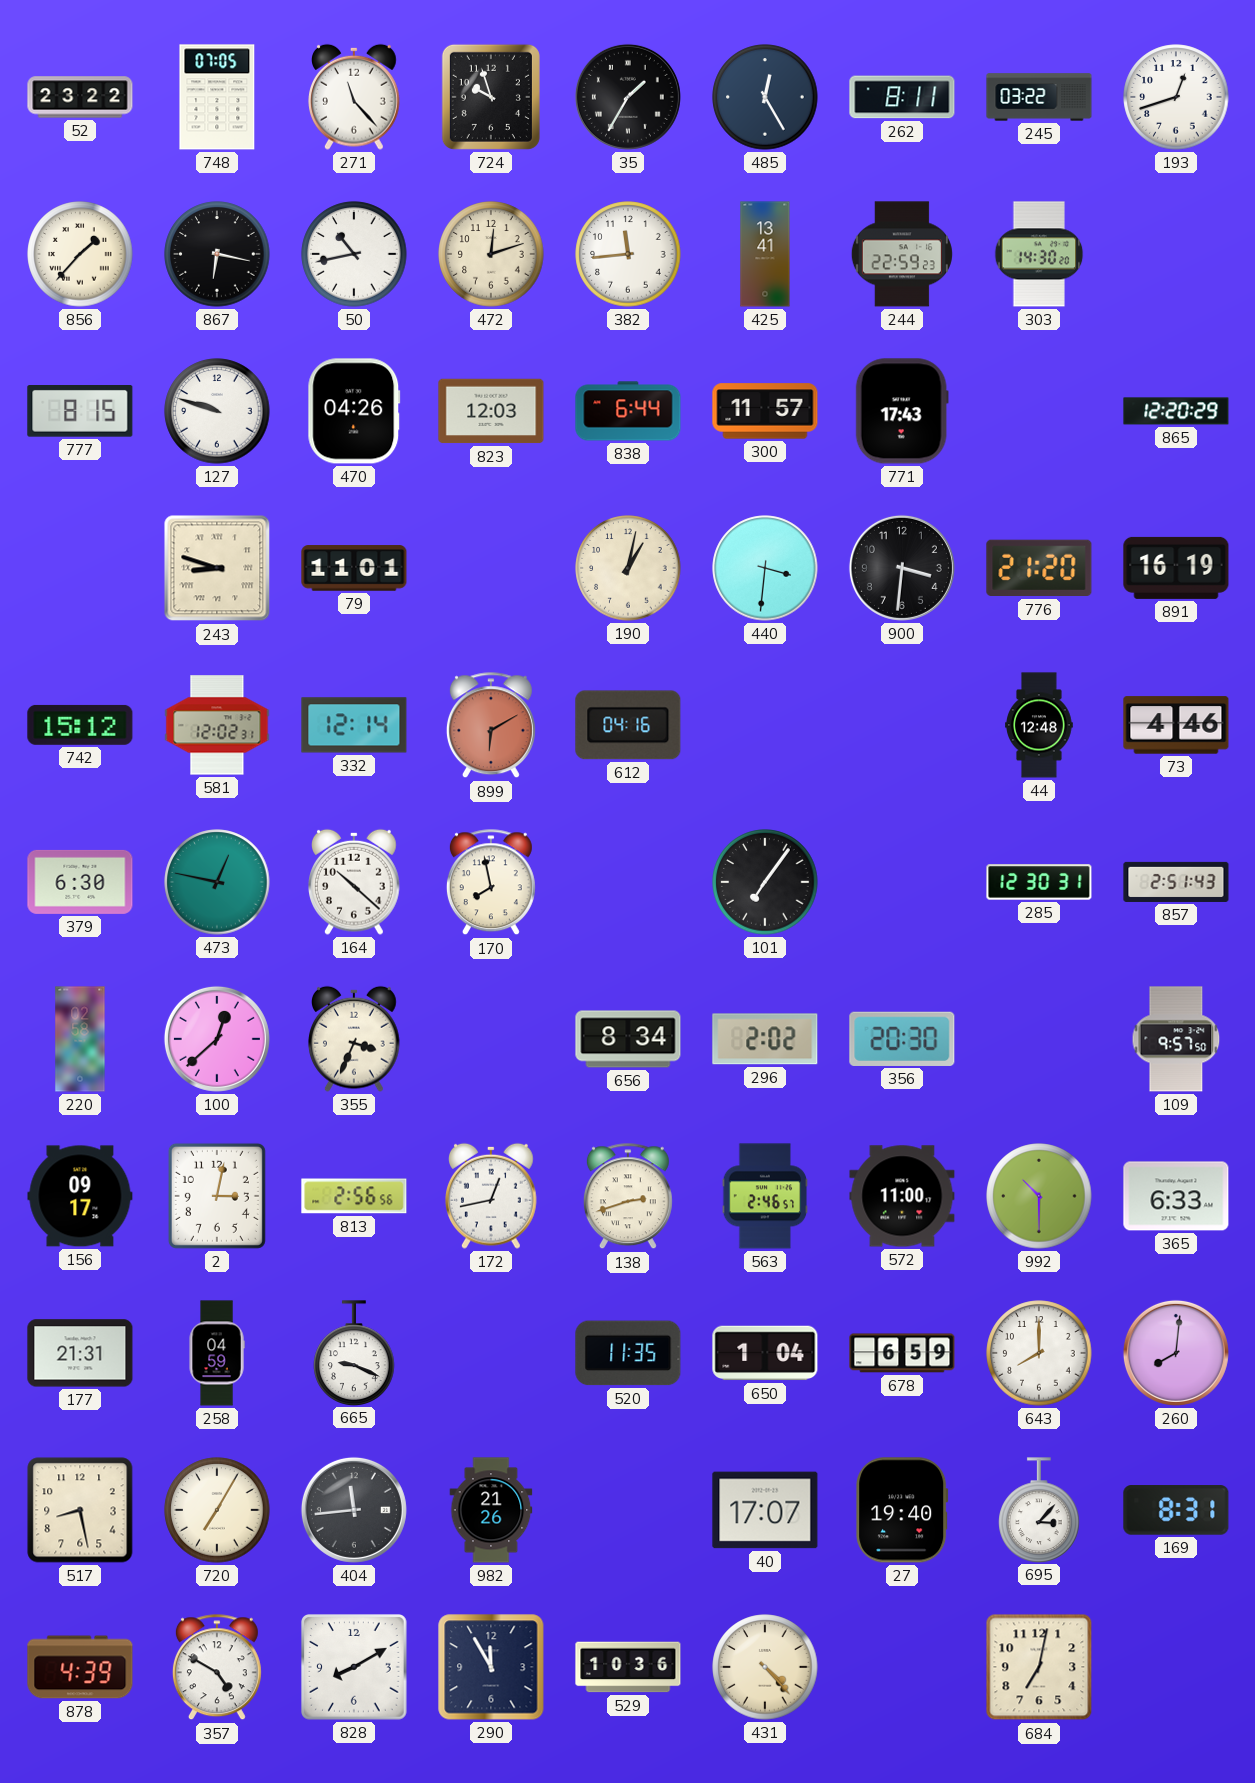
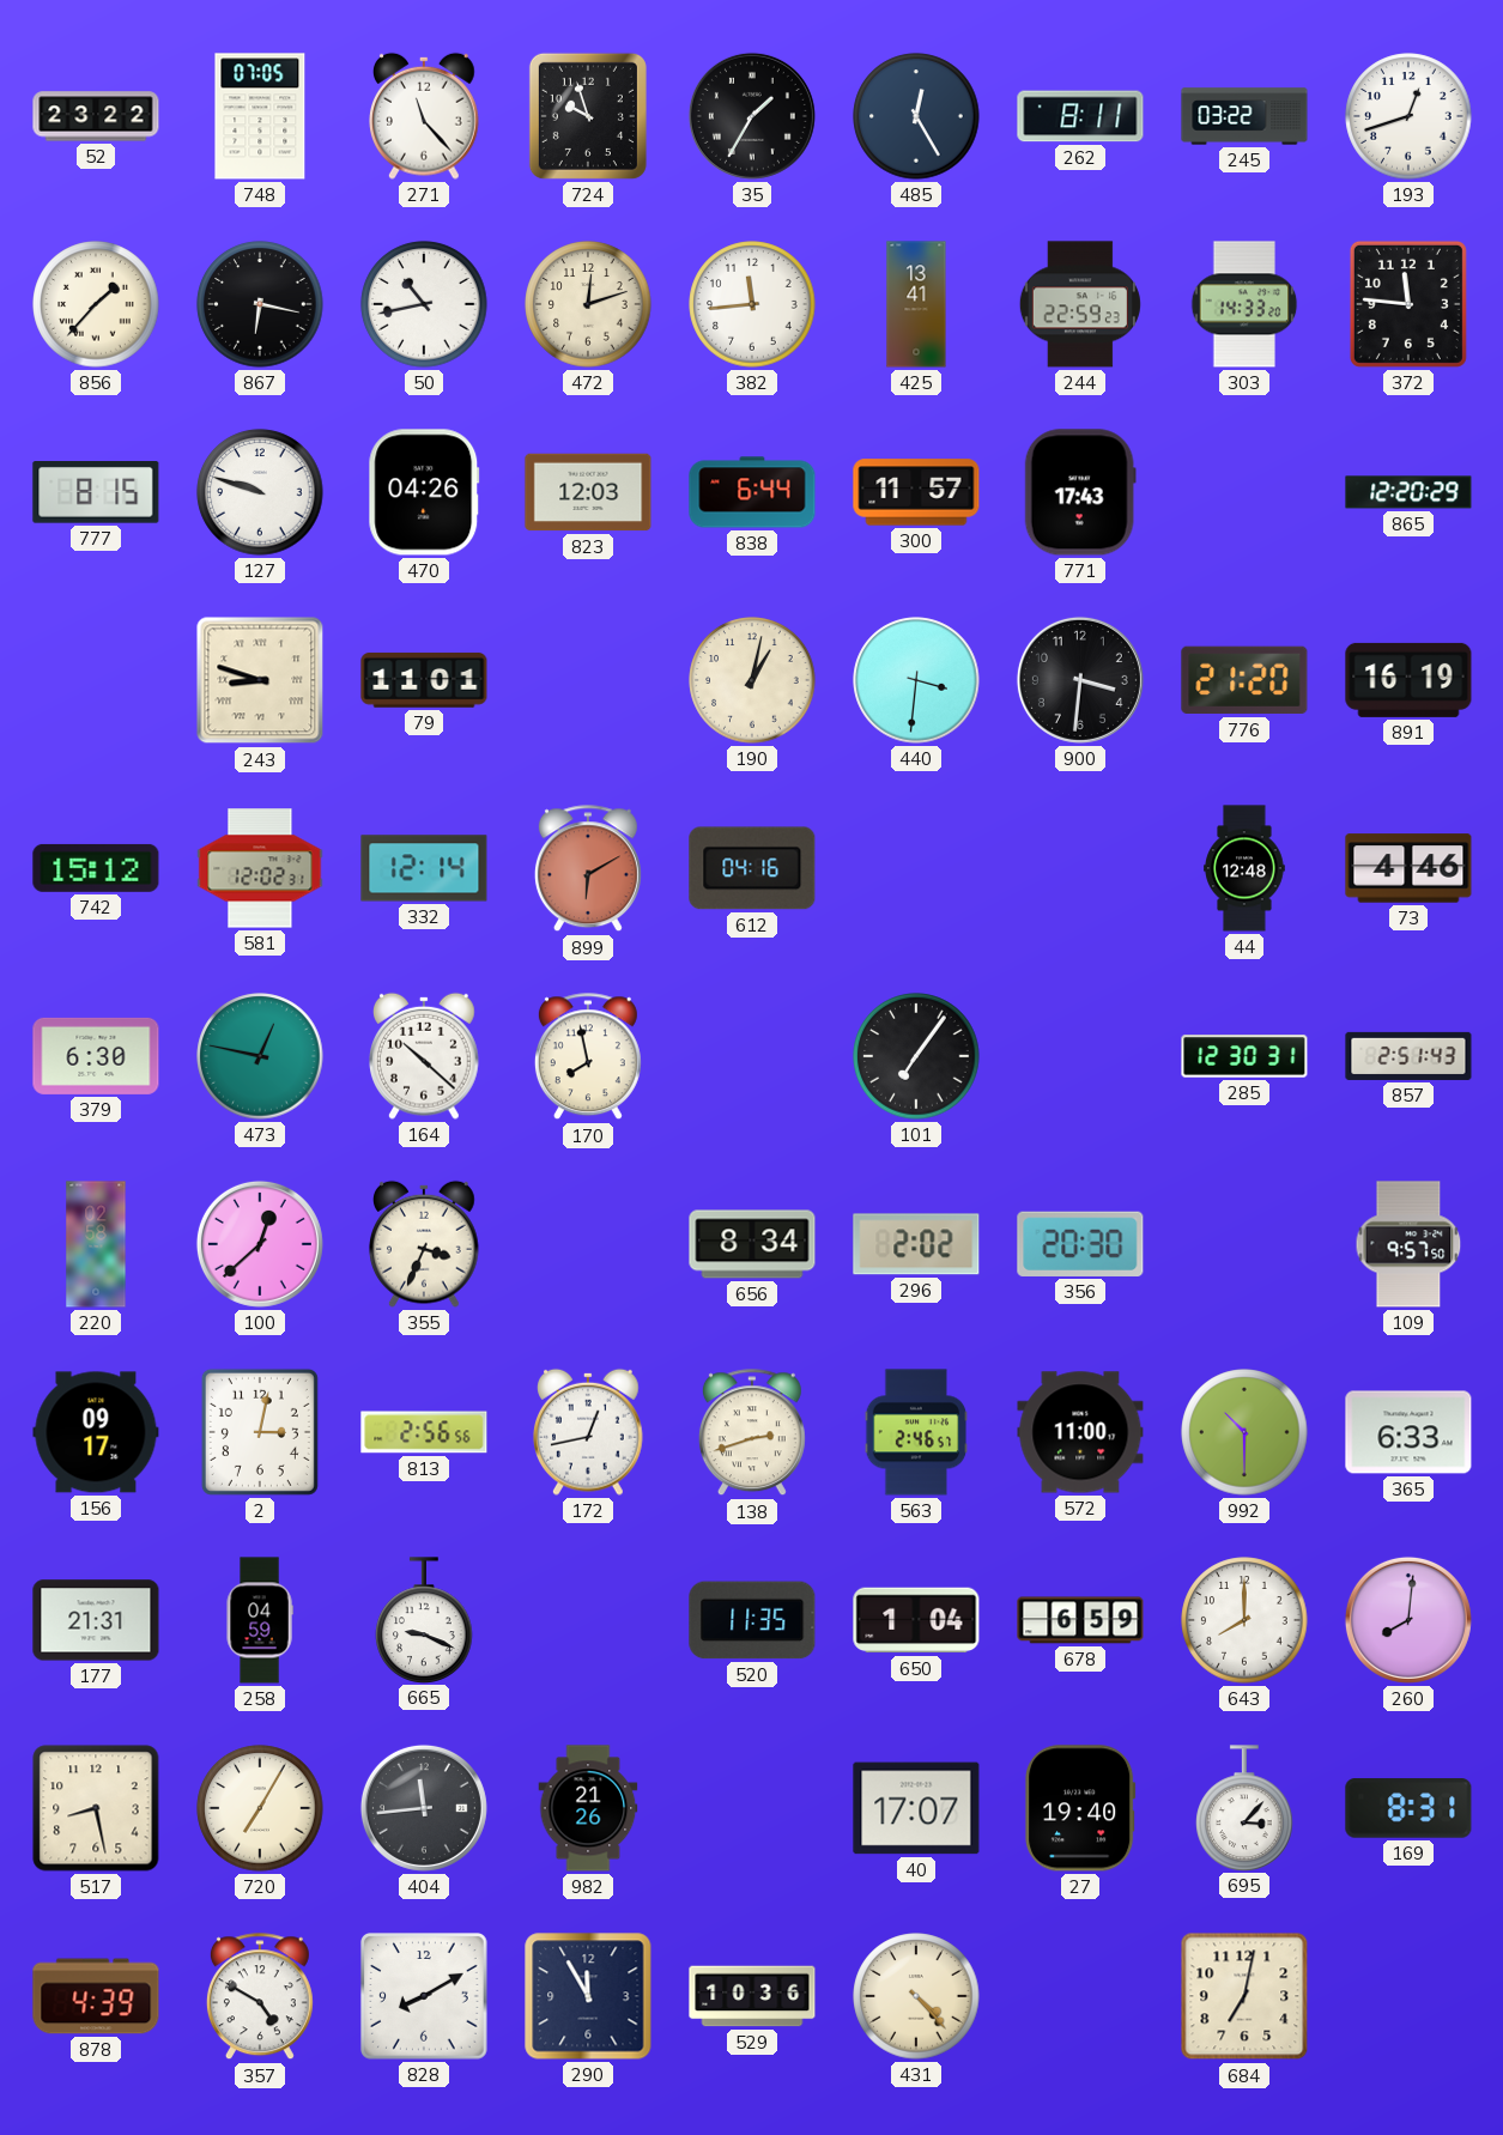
303: 14:30 -> 14:33
372: none -> 11:46
